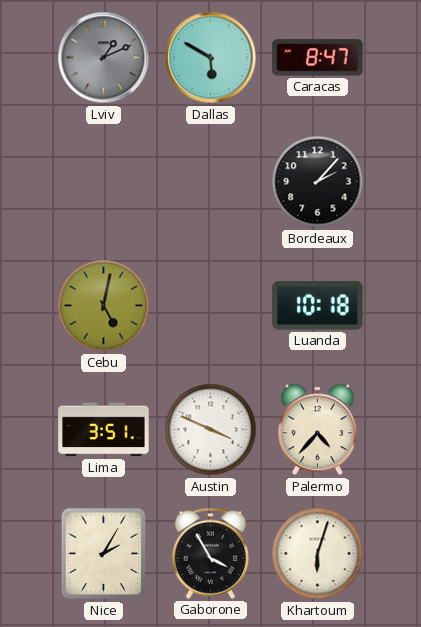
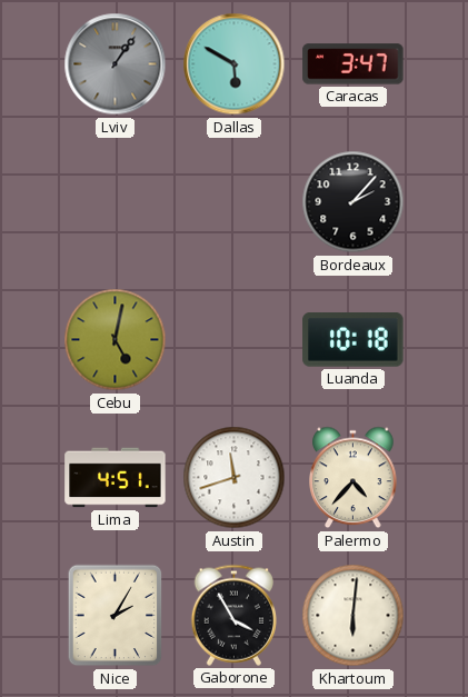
Lviv: 1:11 -> 1:06
Caracas: 8:47 -> 3:47
Lima: 3:51 -> 4:51
Austin: 3:49 -> 11:42
Khartoum: 6:03 -> 6:01
